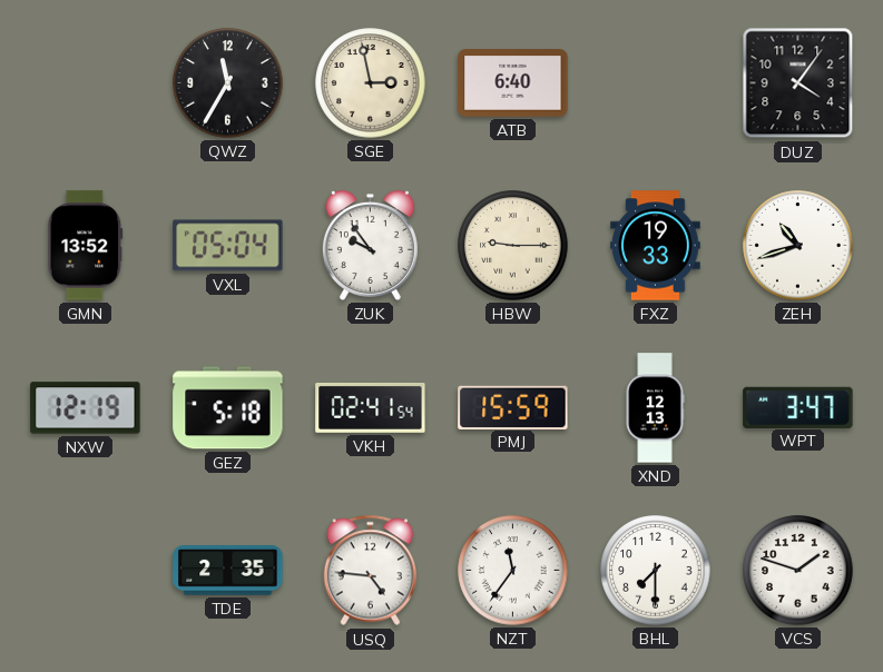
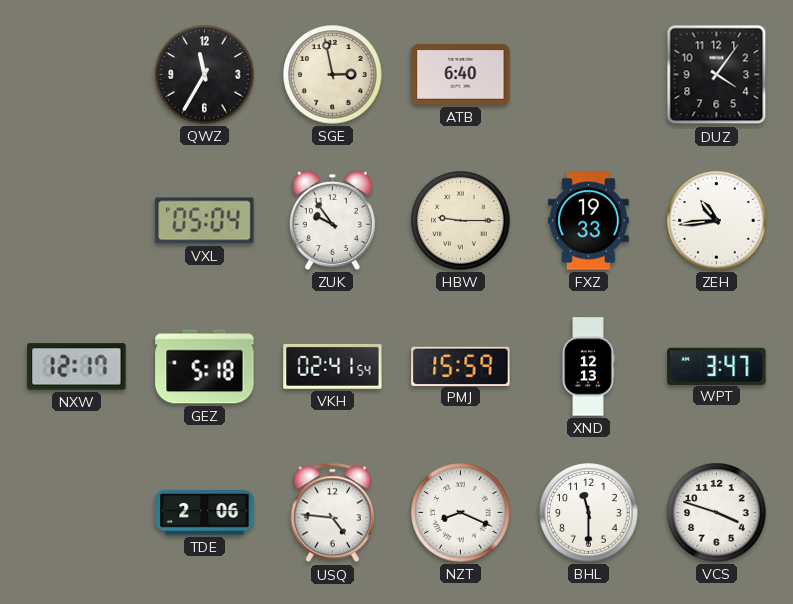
GMN: 13:52 -> none
ZEH: 10:42 -> 10:44
NXW: 12:19 -> 12:17
TDE: 2:35 -> 2:06
NZT: 11:36 -> 8:19
BHL: 7:30 -> 11:30
VCS: 1:48 -> 3:48
